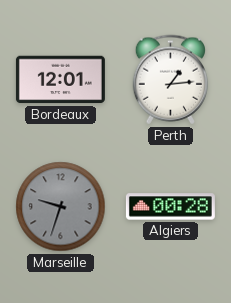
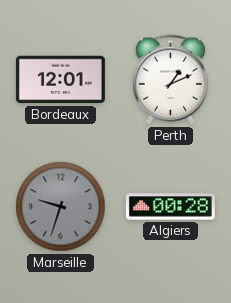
Perth: 1:14 -> 1:11
